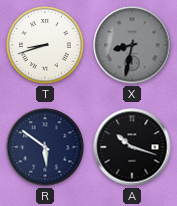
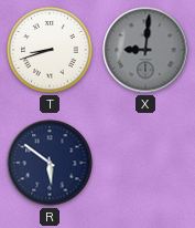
X: 8:32 -> 9:01
A: 10:18 -> none
